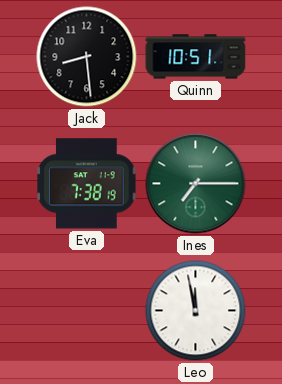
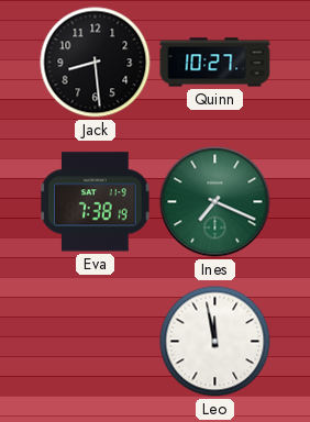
Quinn: 10:51 -> 10:27
Ines: 7:15 -> 7:19
